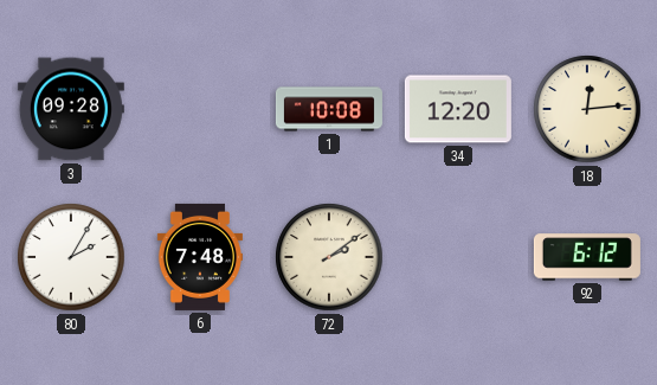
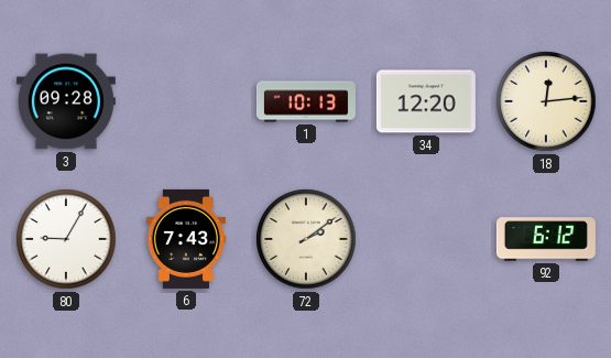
1: 10:08 -> 10:13
80: 2:05 -> 9:05
6: 7:48 -> 7:43
